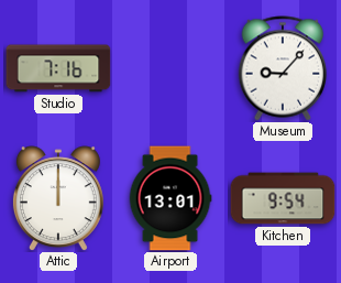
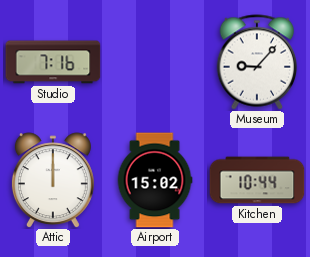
Airport: 13:01 -> 15:02
Kitchen: 9:54 -> 10:44
